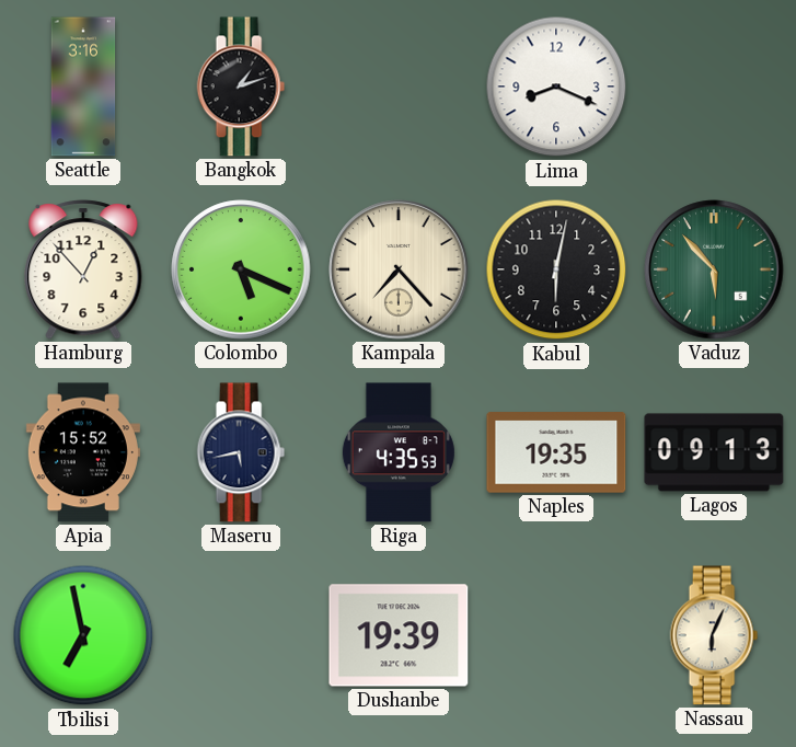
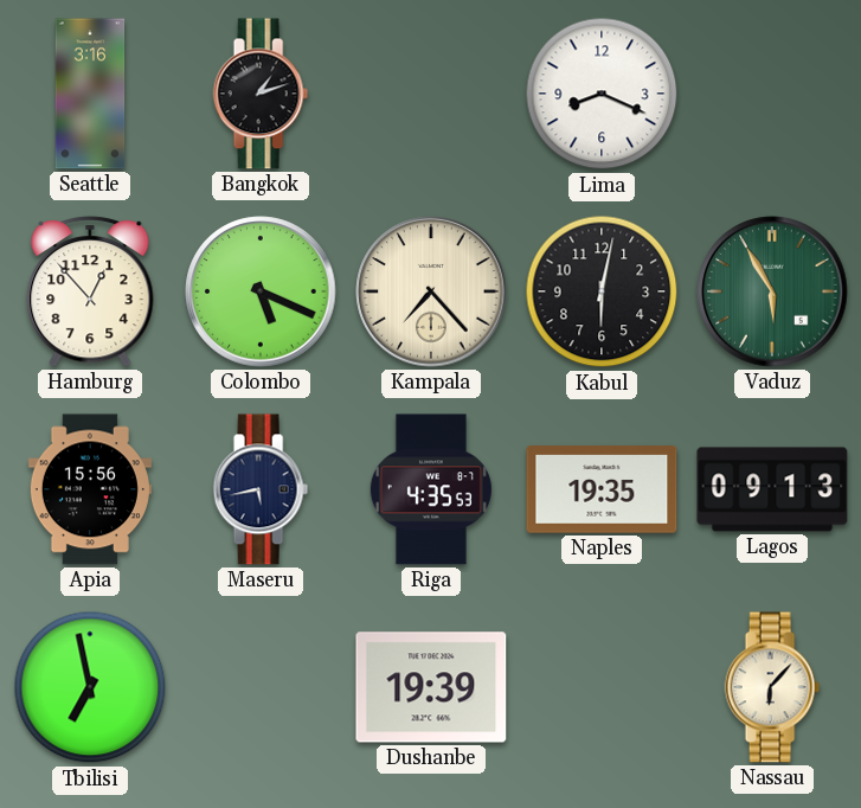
Vaduz: 5:53 -> 5:55
Apia: 15:52 -> 15:56
Nassau: 6:04 -> 6:07
